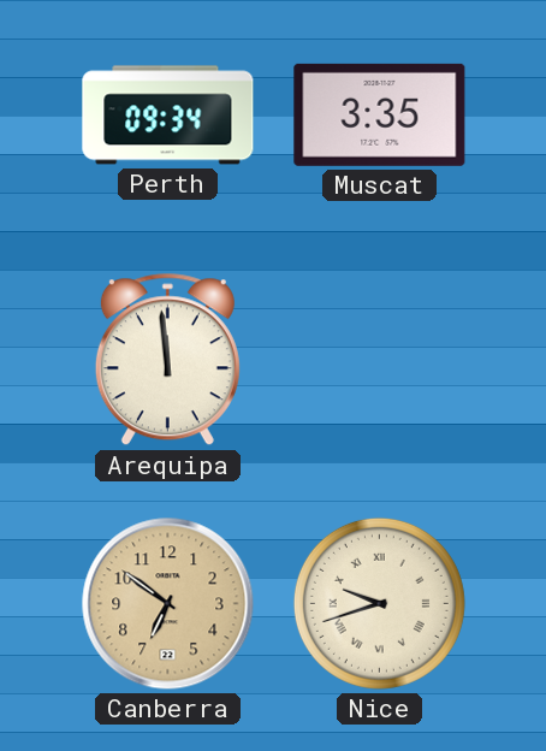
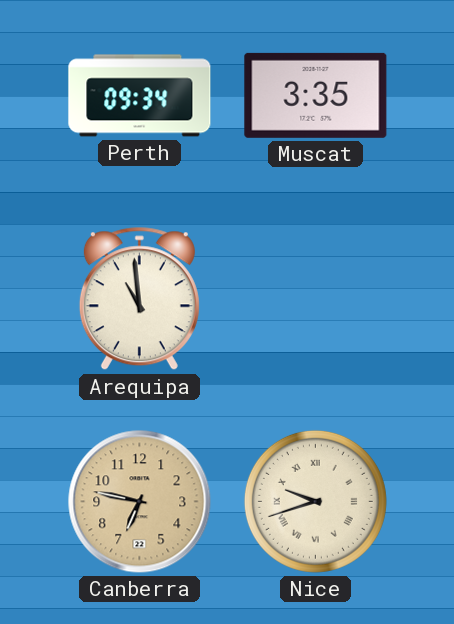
Arequipa: 11:59 -> 10:59
Canberra: 6:51 -> 6:47
